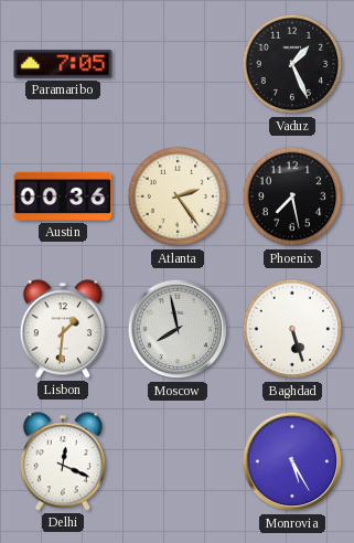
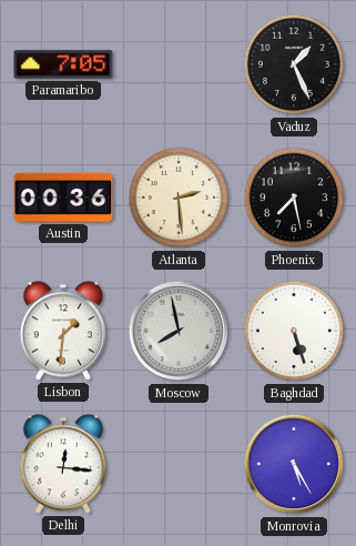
Atlanta: 2:24 -> 2:29
Delhi: 12:19 -> 12:16
